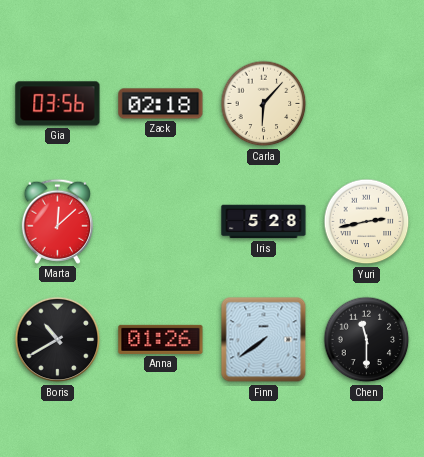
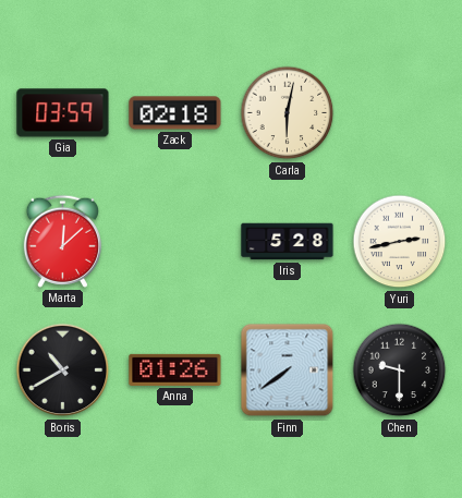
Gia: 03:56 -> 03:59
Carla: 6:07 -> 6:02
Chen: 11:30 -> 9:30
